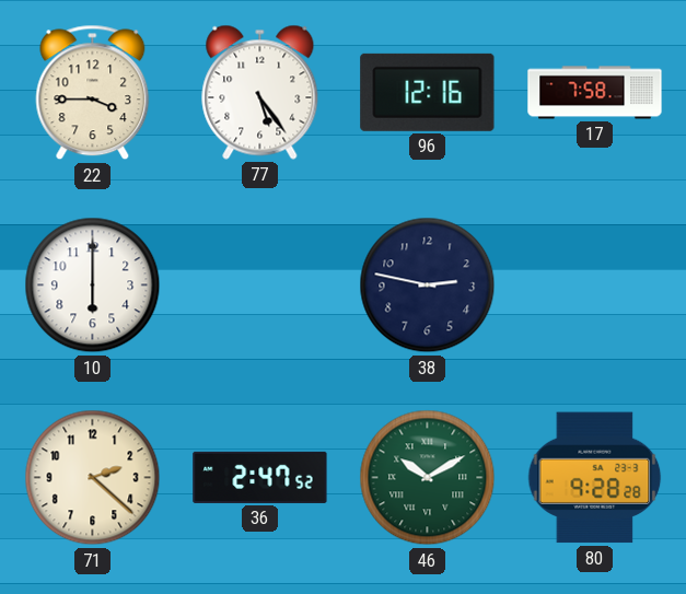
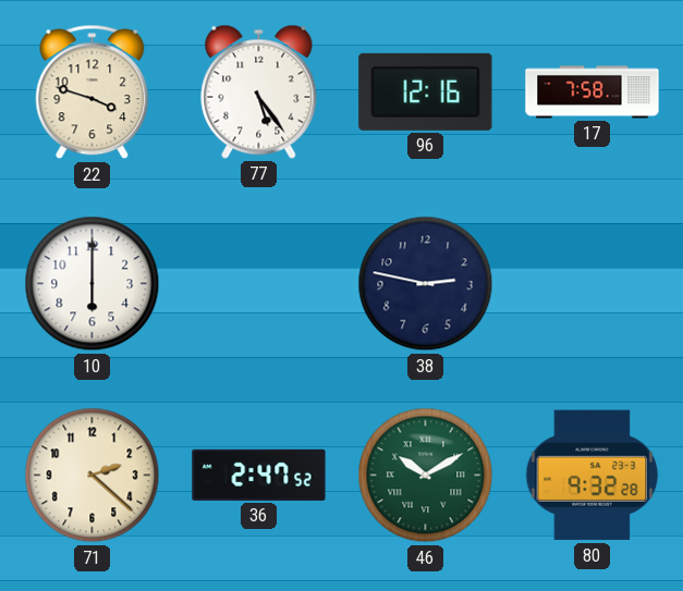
22: 3:45 -> 3:48
80: 9:28 -> 9:32
